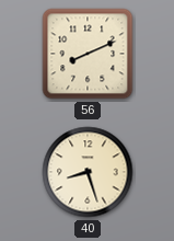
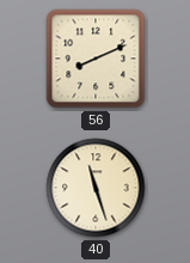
40: 8:27 -> 11:27
